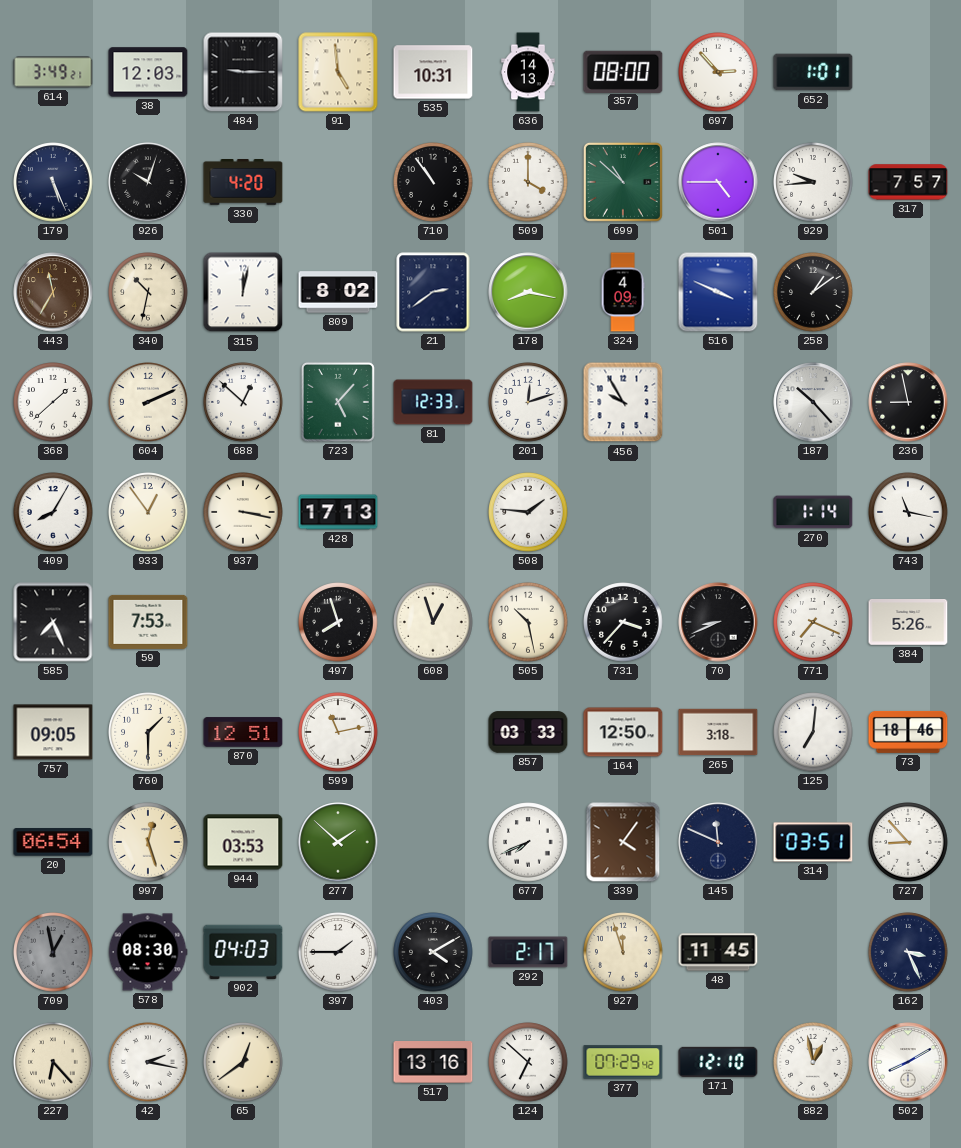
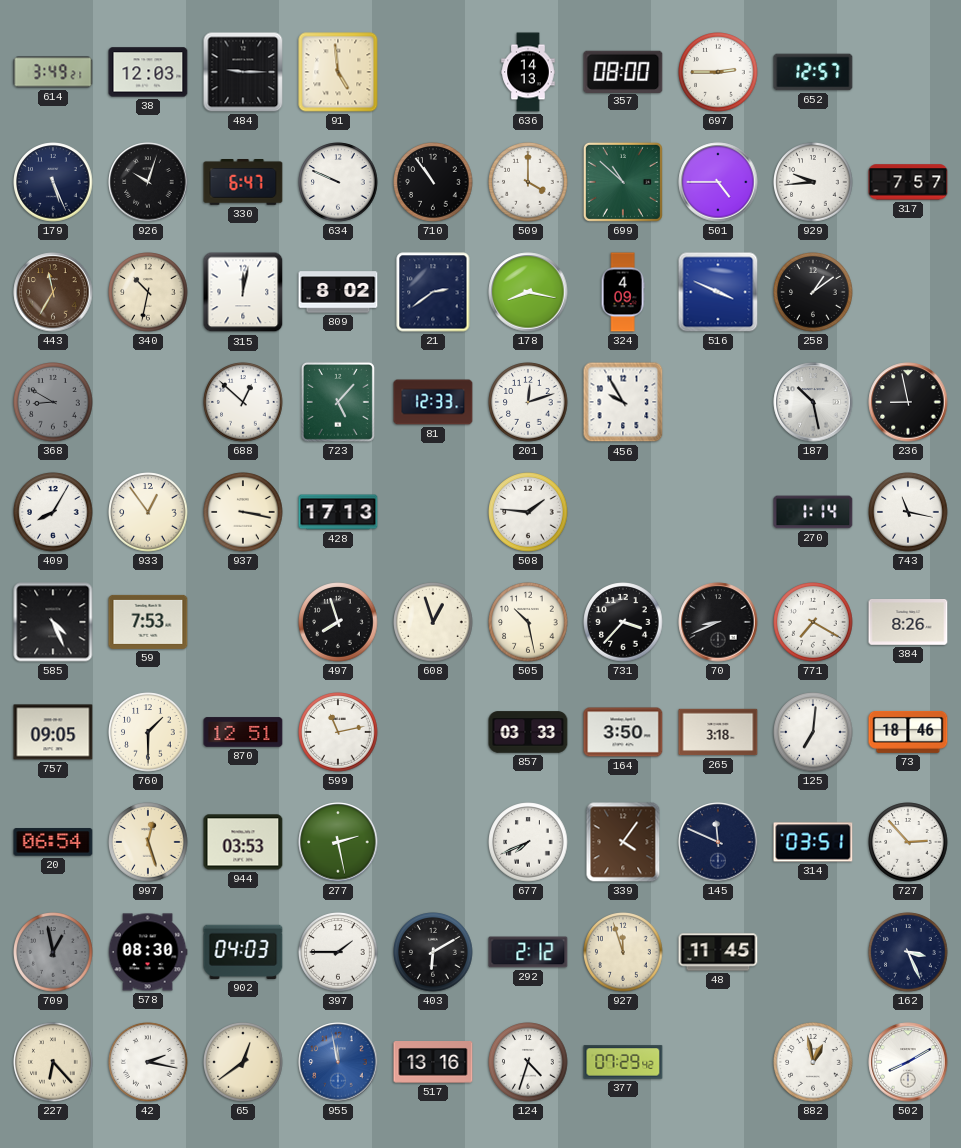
535: 10:31 -> none
697: 2:53 -> 2:45
652: 1:01 -> 12:57
330: 4:20 -> 6:47
634: none -> 9:49
368: 1:38 -> 8:50
368 dial: white -> grey
604: 2:11 -> none
187: 10:23 -> 10:28
585: 7:26 -> 4:26
771: 7:19 -> 7:20
384: 5:26 -> 8:26
164: 12:50 -> 3:50
277: 1:52 -> 2:28
727: 8:53 -> 2:53
403: 4:10 -> 6:10
292: 2:17 -> 2:12
955: none -> 11:58
124: 6:52 -> 4:33
171: 12:10 -> none
